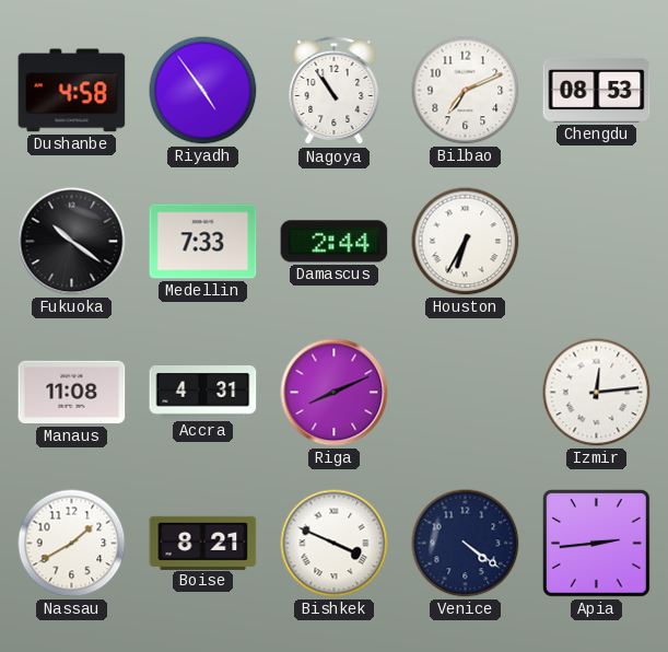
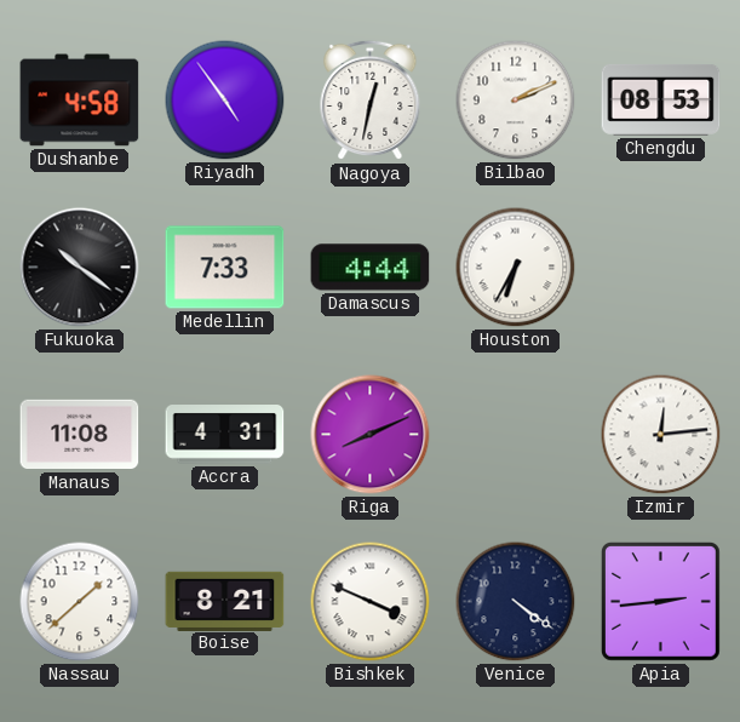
Nagoya: 10:54 -> 12:32
Bilbao: 7:11 -> 2:11
Damascus: 2:44 -> 4:44
Nassau: 1:40 -> 1:38
